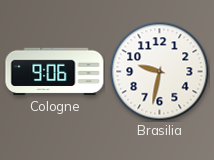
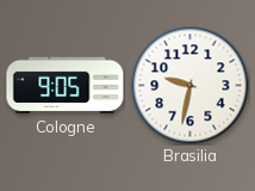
Cologne: 9:06 -> 9:05
